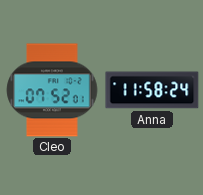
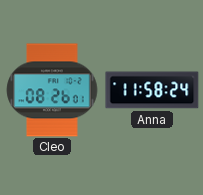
Cleo: 07:52 -> 08:26
